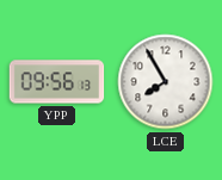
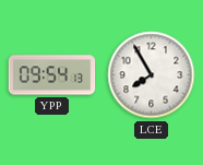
YPP: 09:56 -> 09:54
